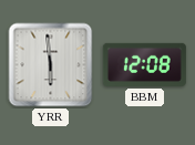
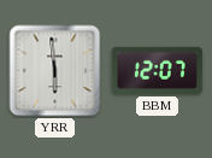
BBM: 12:08 -> 12:07
